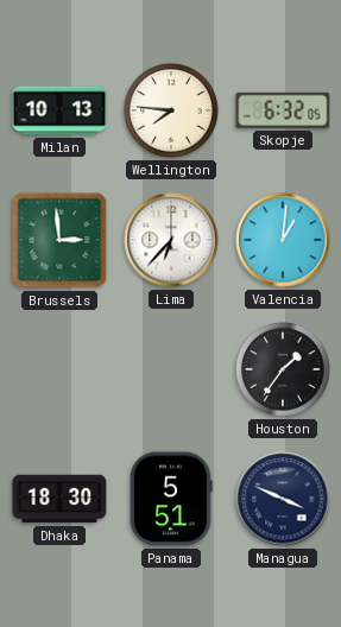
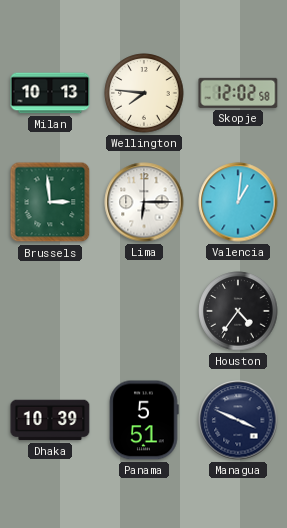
Skopje: 6:32 -> 12:02
Lima: 6:37 -> 6:15
Houston: 1:36 -> 4:36
Dhaka: 18:30 -> 10:39
